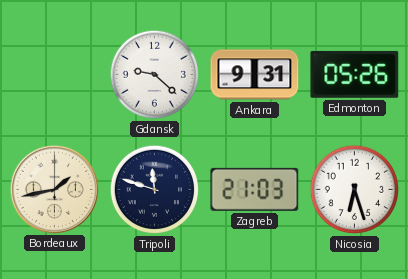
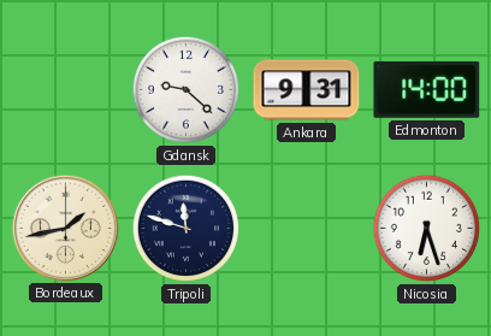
Edmonton: 05:26 -> 14:00
Zagreb: 21:03 -> none
